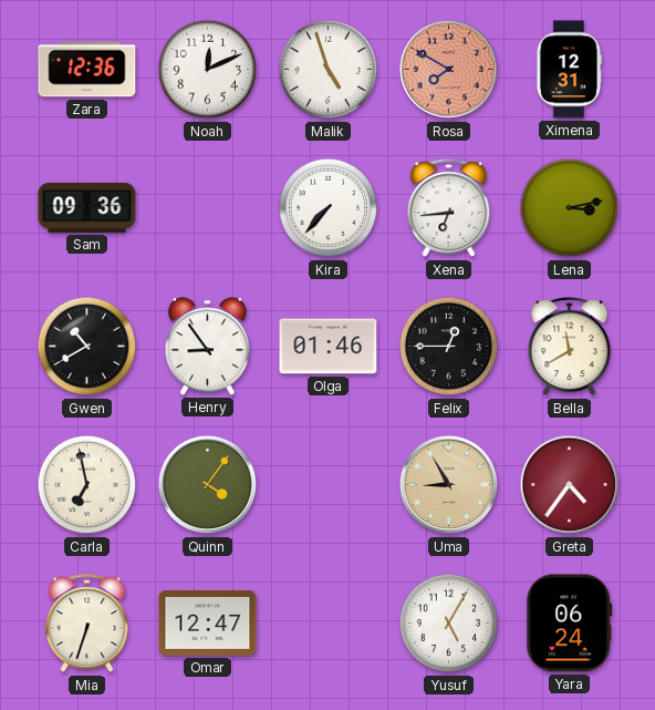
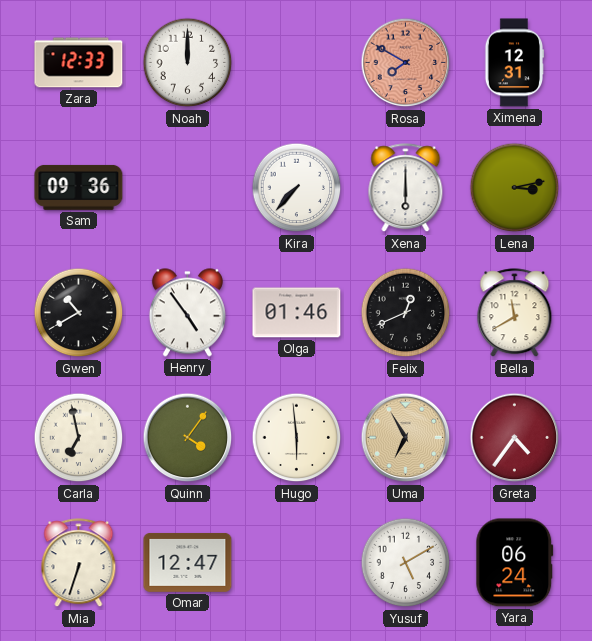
Zara: 12:36 -> 12:33
Noah: 12:11 -> 12:00
Malik: 4:57 -> none
Xena: 6:44 -> 6:00
Henry: 8:54 -> 4:54
Felix: 12:45 -> 12:41
Hugo: none -> 5:59
Uma: 8:55 -> 6:55
Yusuf: 5:05 -> 5:10
